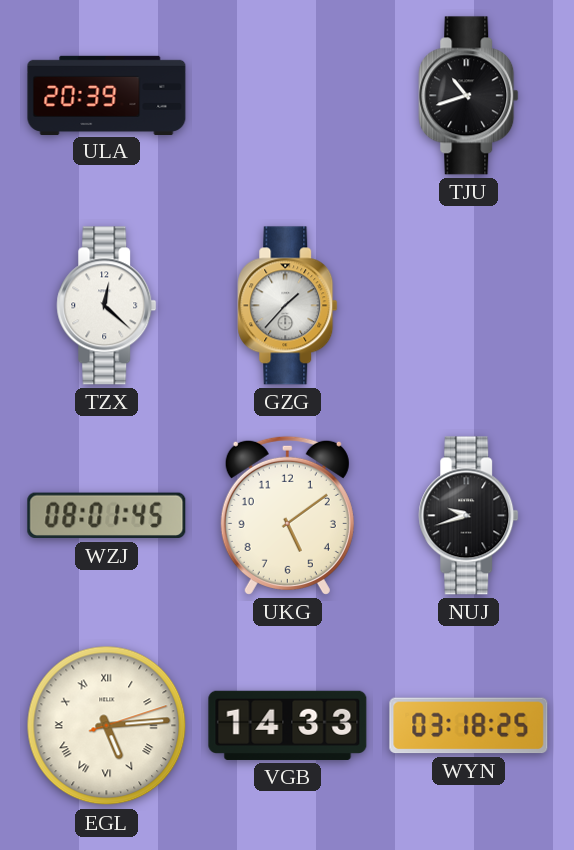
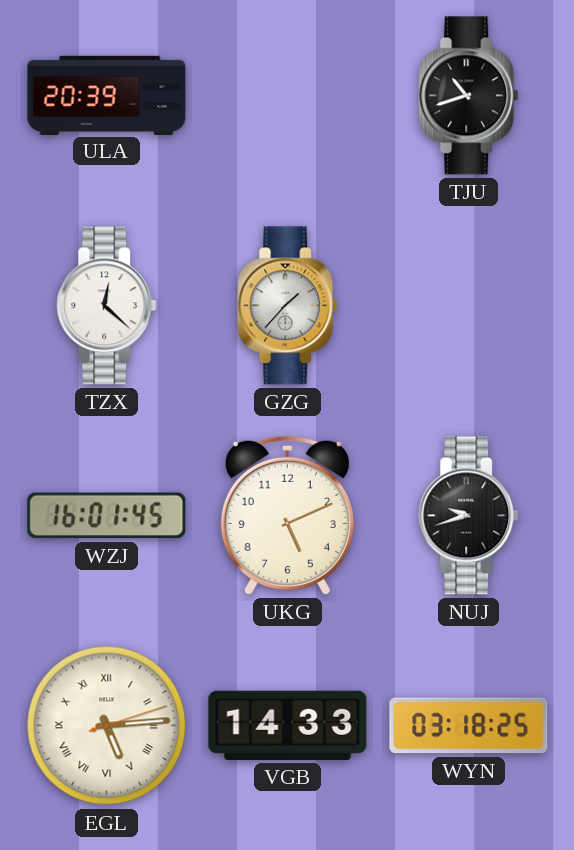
WZJ: 08:01 -> 16:01
UKG: 5:09 -> 5:11
